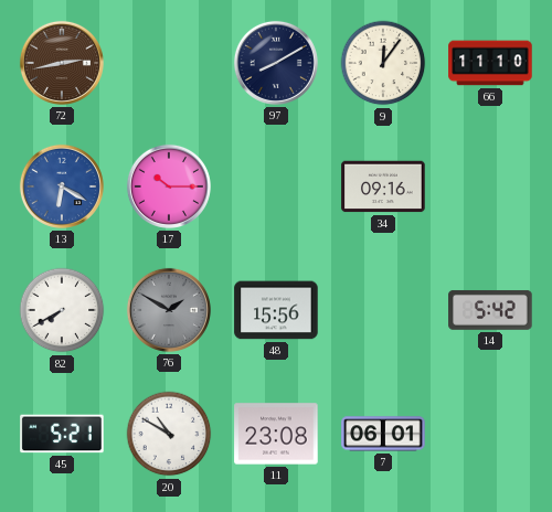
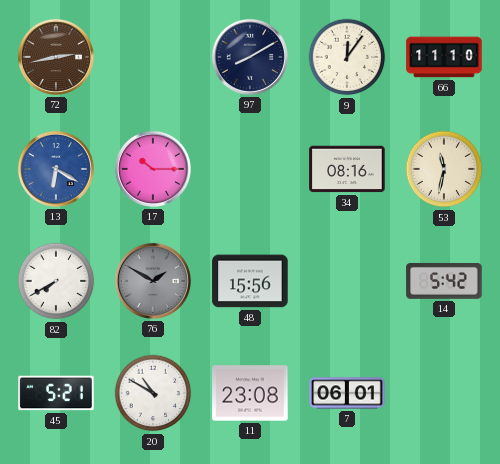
34: 09:16 -> 08:16
53: none -> 11:32
